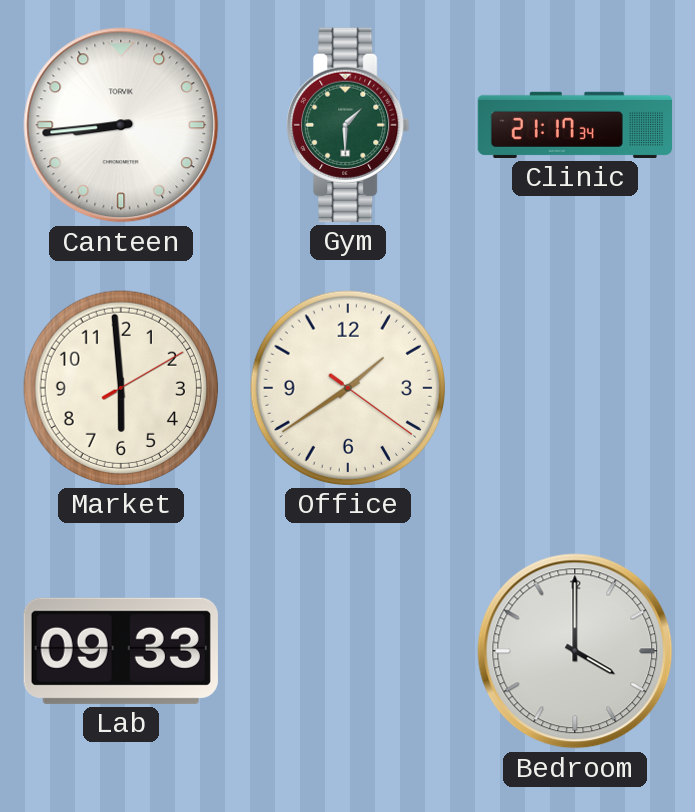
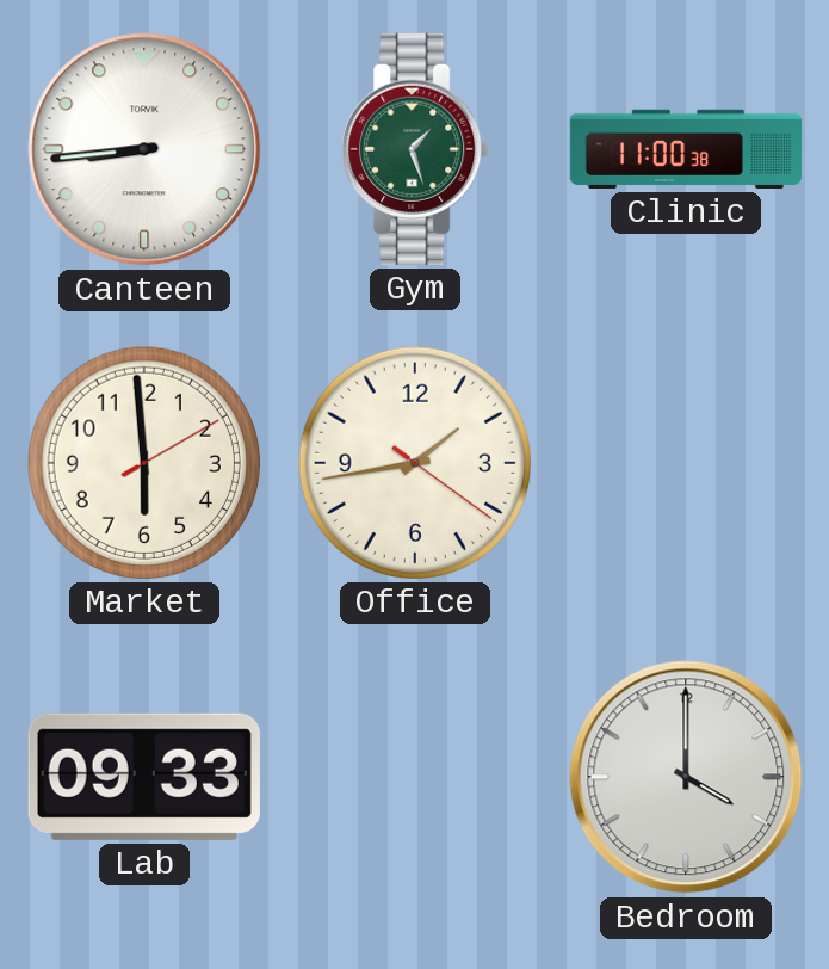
Gym: 1:30 -> 1:27
Clinic: 21:17 -> 11:00
Office: 1:39 -> 1:43
